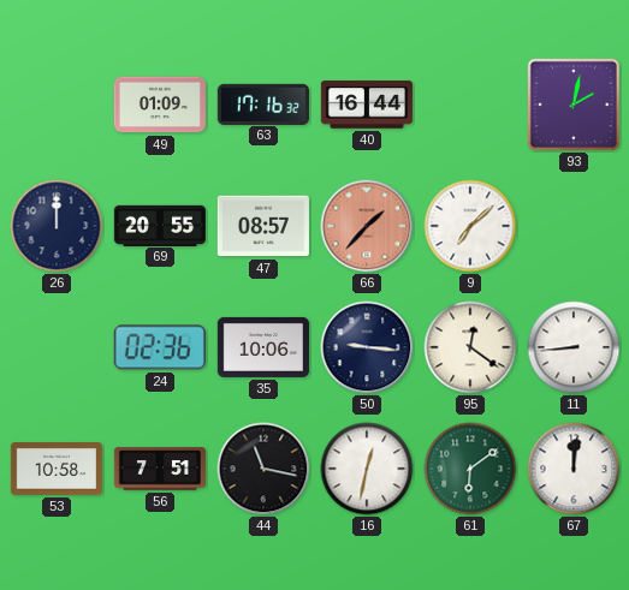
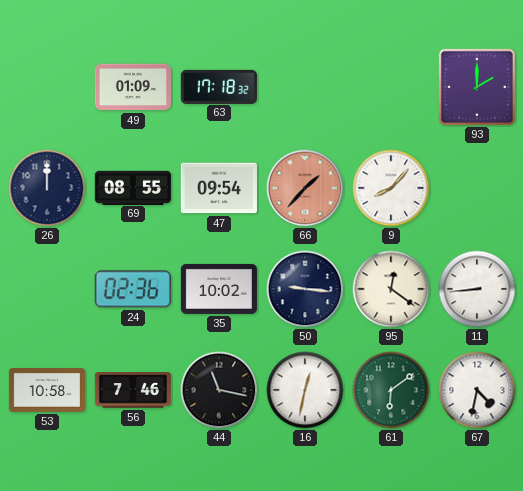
63: 17:16 -> 17:18
40: 16:44 -> none
93: 2:02 -> 2:00
69: 20:55 -> 08:55
47: 08:57 -> 09:54
9: 7:08 -> 8:07
35: 10:06 -> 10:02
56: 7:51 -> 7:46
67: 12:01 -> 4:32
